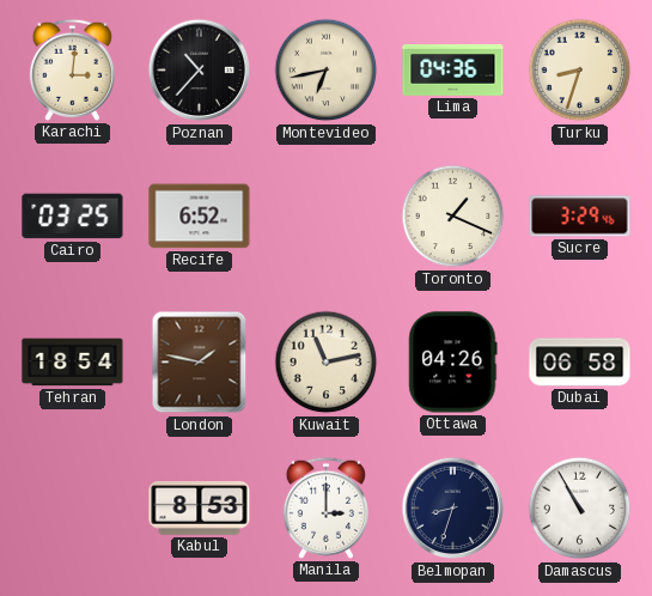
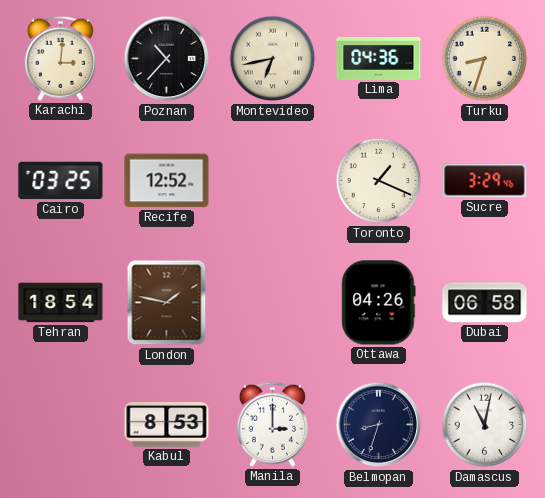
Recife: 6:52 -> 12:52
Kuwait: 11:13 -> none
Damascus: 10:55 -> 11:02
